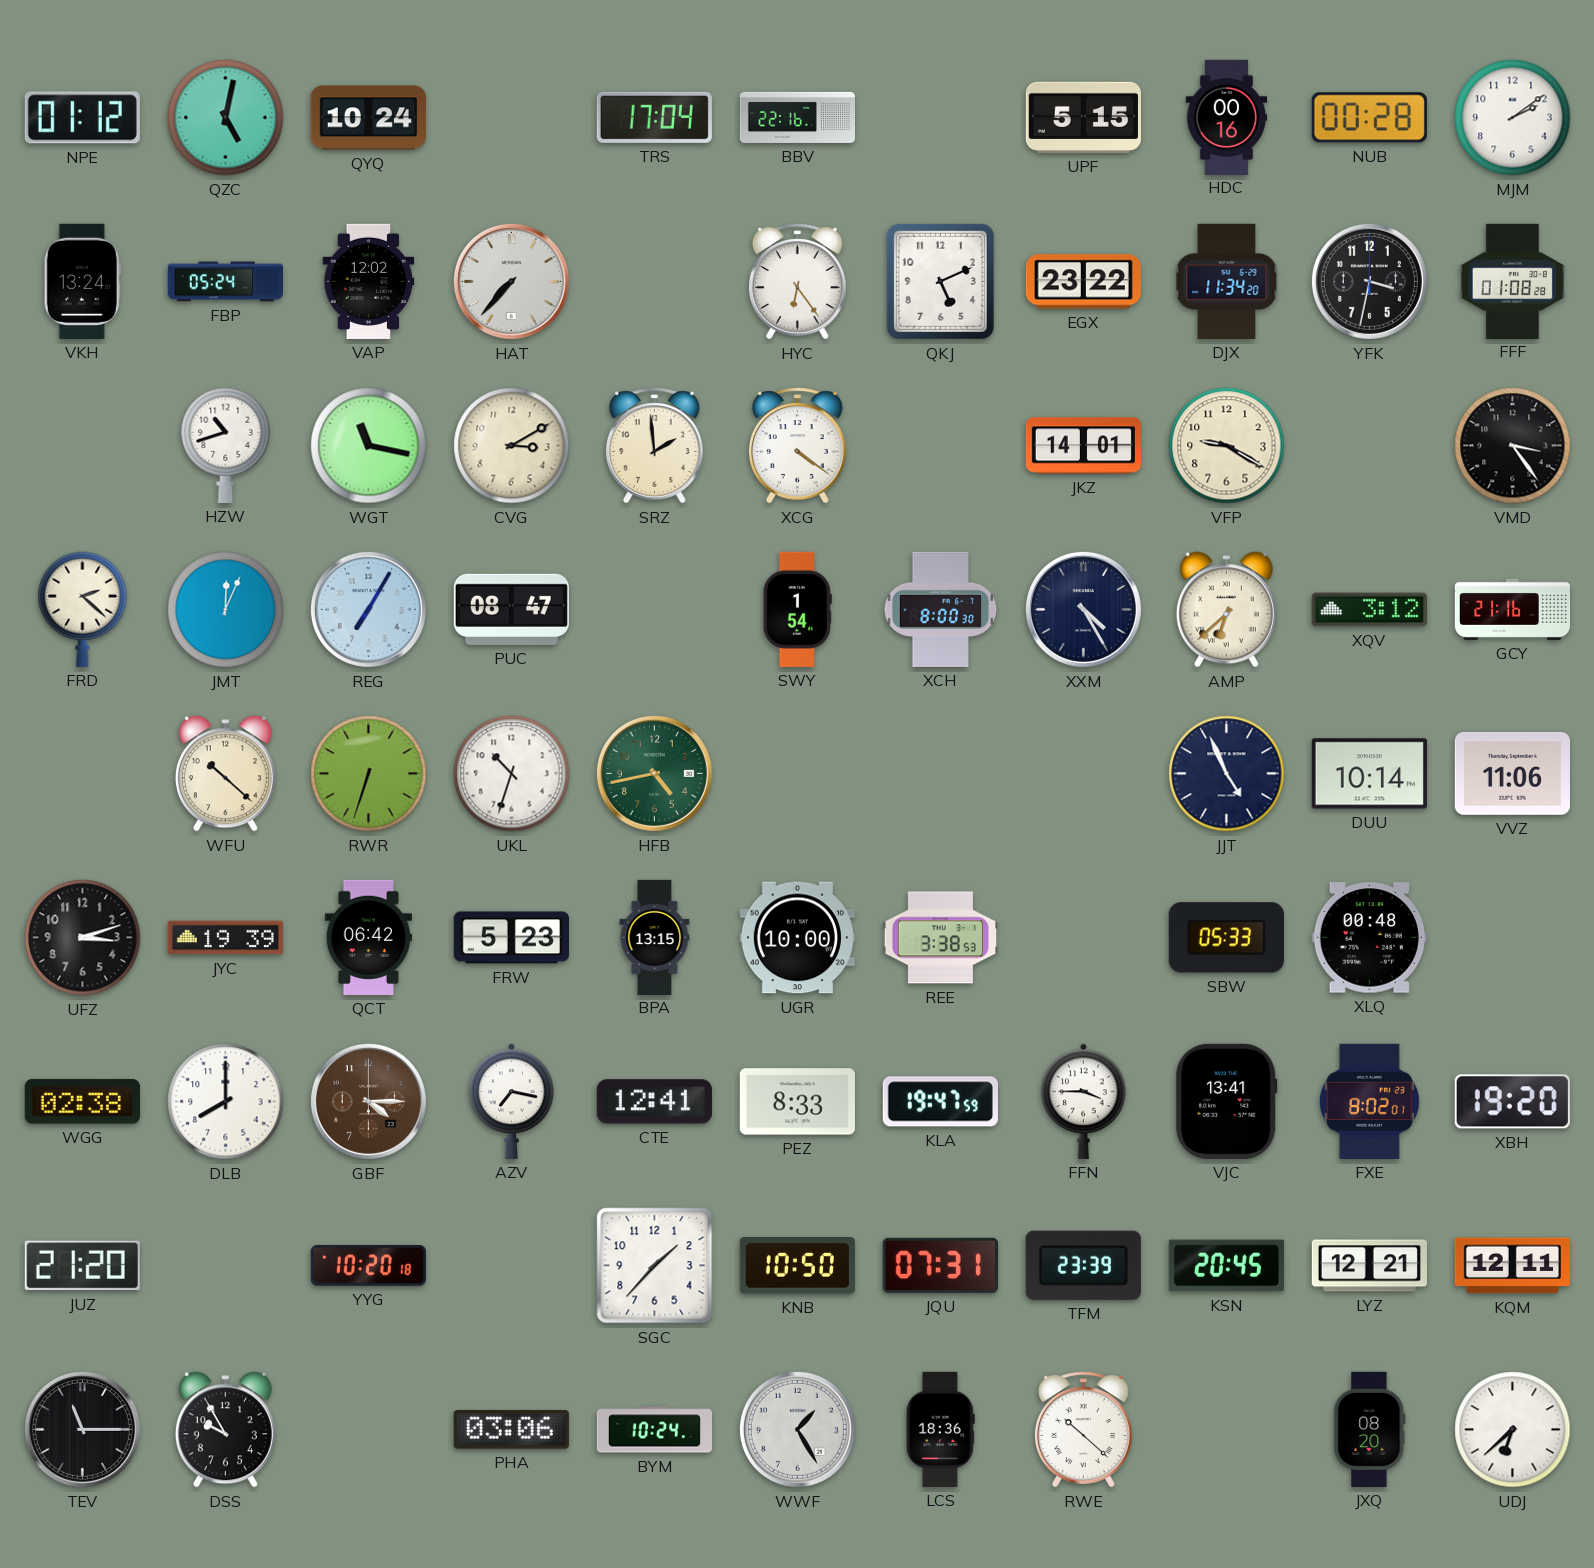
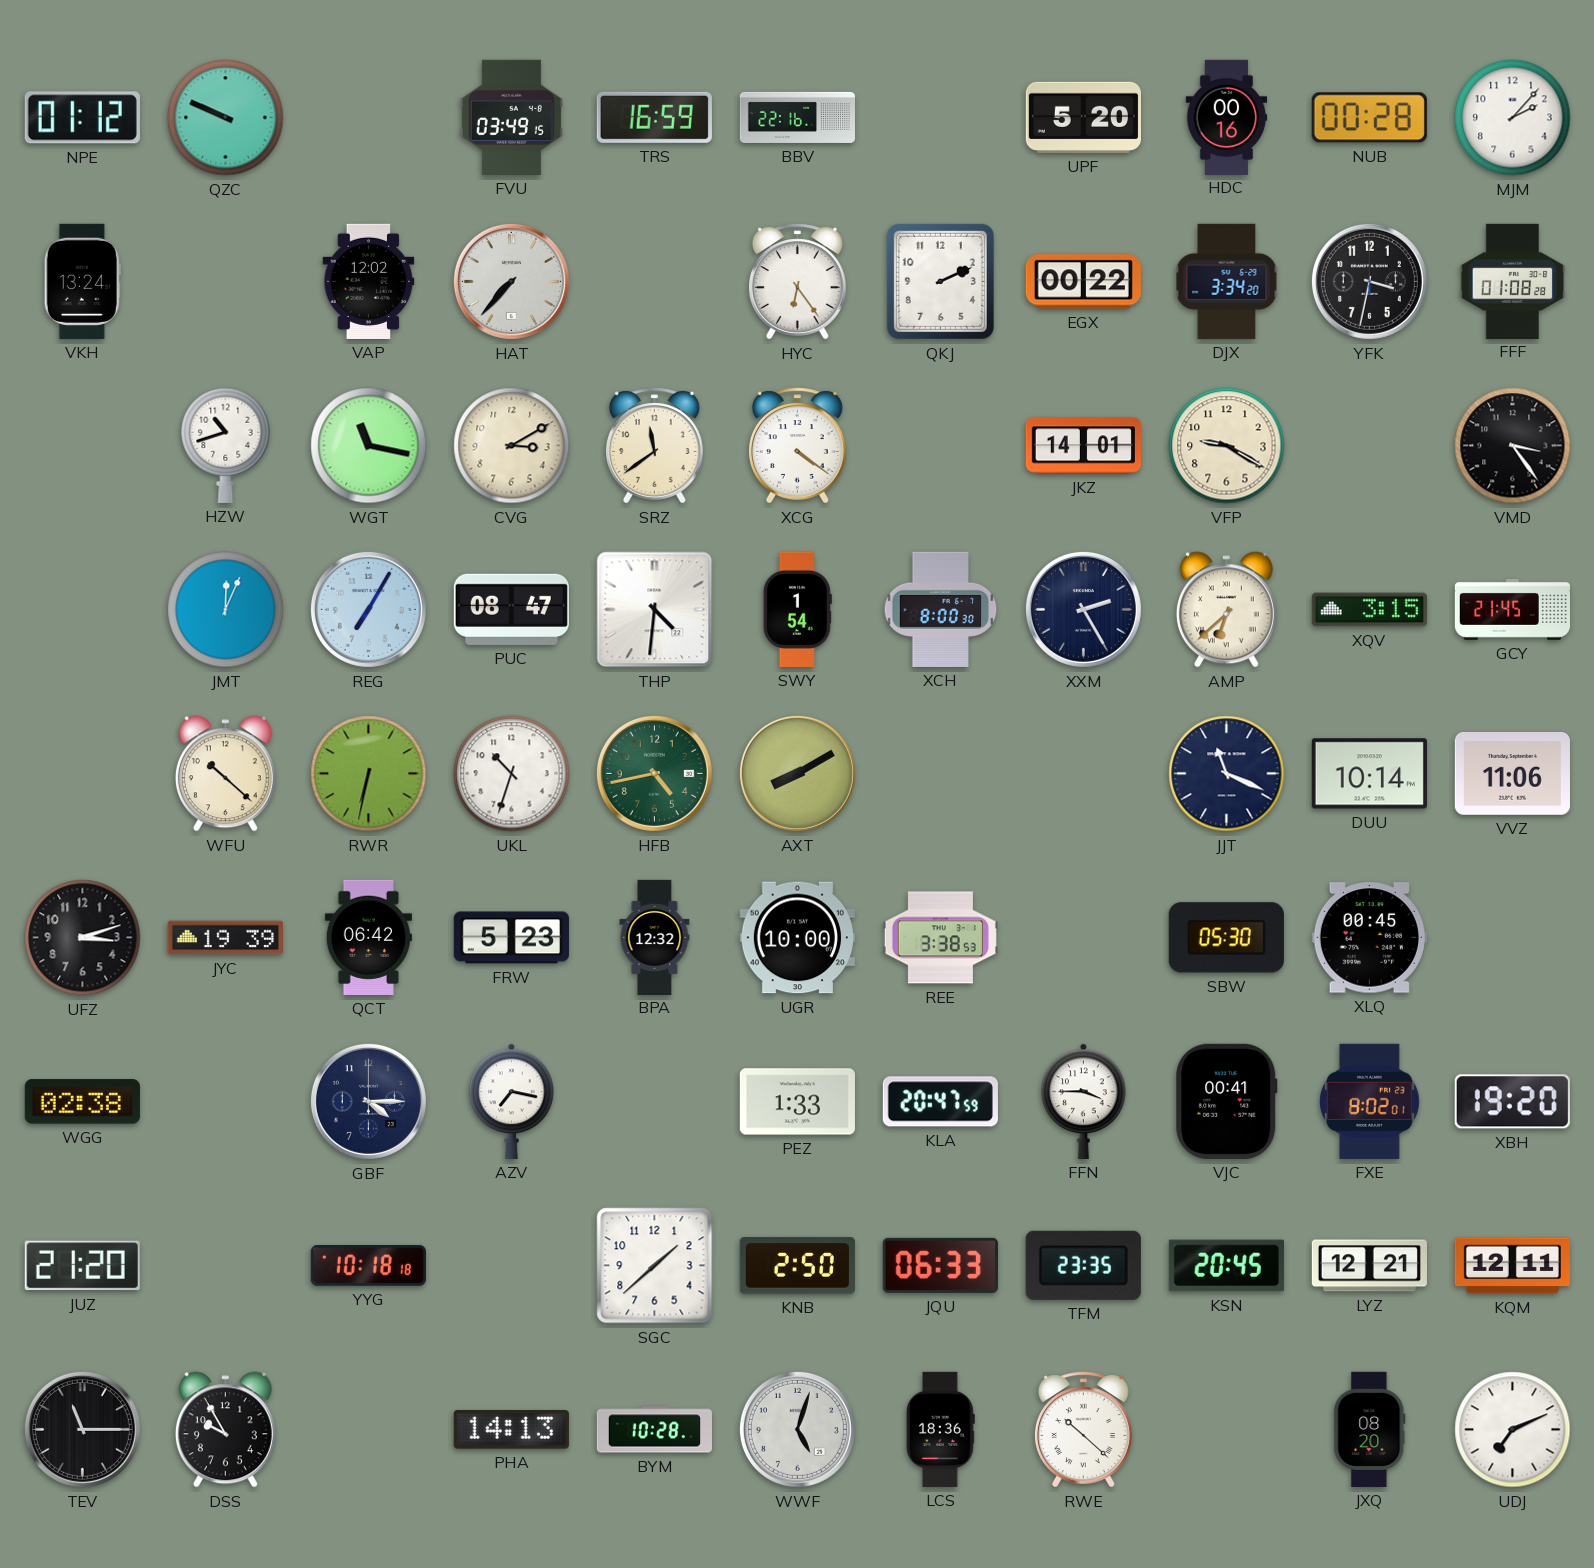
QZC: 5:02 -> 9:49
QYQ: 10:24 -> none
FVU: none -> 03:49
TRS: 17:04 -> 16:59
UPF: 5:15 -> 5:20
MJM: 2:09 -> 2:07
FBP: 05:24 -> none
QKJ: 5:11 -> 2:11
EGX: 23:22 -> 00:22
DJX: 11:34 -> 3:34
SRZ: 1:59 -> 11:39
FRD: 2:22 -> none
THP: none -> 4:31
XXM: 4:25 -> 2:25
XQV: 3:12 -> 3:15
GCY: 21:16 -> 21:45
RWR: 6:33 -> 6:32
AXT: none -> 8:10
JJT: 4:56 -> 11:19
BPA: 13:15 -> 12:32
SBW: 05:33 -> 05:30
XLQ: 00:48 -> 00:45
DLB: 8:00 -> none
GBF dial: brown -> navy
CTE: 12:41 -> none
PEZ: 8:33 -> 1:33
KLA: 19:47 -> 20:47
VJC: 13:41 -> 00:41
YYG: 10:20 -> 10:18
SGC: 1:37 -> 1:38
KNB: 10:50 -> 2:50
JQU: 07:31 -> 06:33
TFM: 23:39 -> 23:35
PHA: 03:06 -> 14:13
BYM: 10:24 -> 10:28
WWF: 1:25 -> 5:03
UDJ: 6:38 -> 7:11
